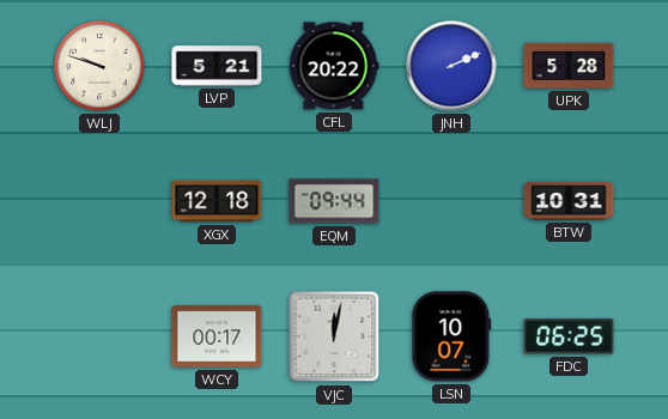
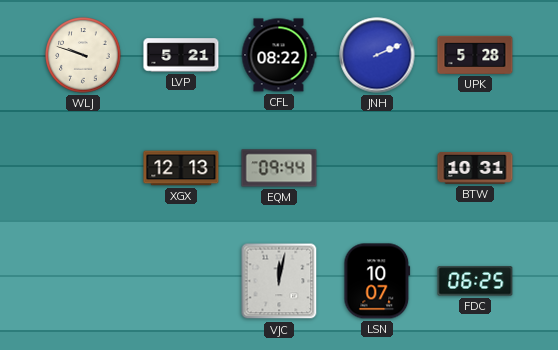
CFL: 20:22 -> 08:22
XGX: 12:18 -> 12:13
WCY: 00:17 -> none
